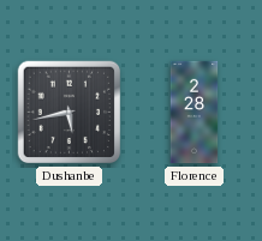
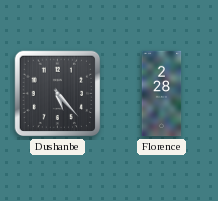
Dushanbe: 5:43 -> 5:23
